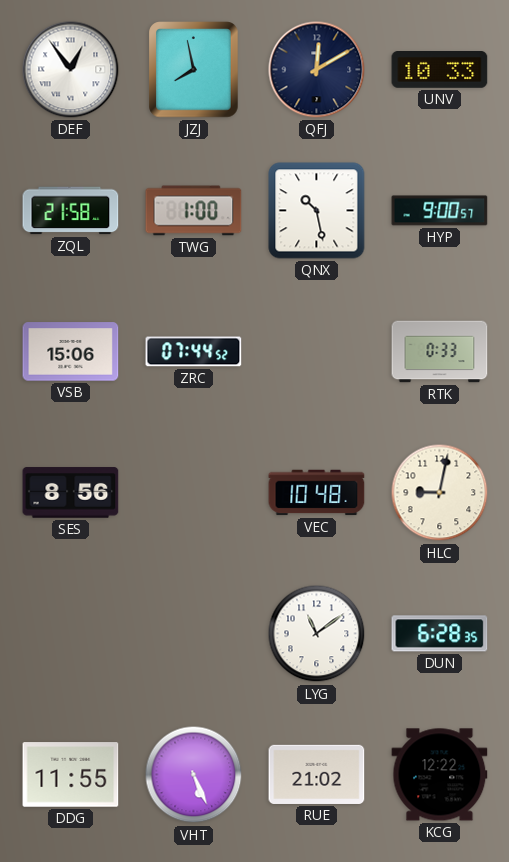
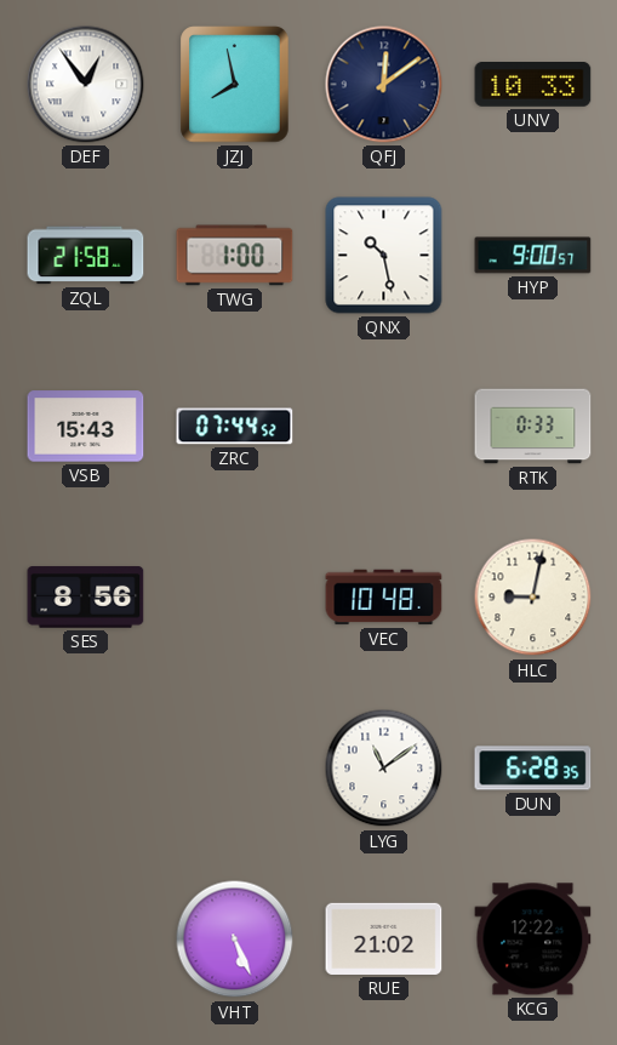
QFJ: 12:10 -> 12:09
VSB: 15:06 -> 15:43
DDG: 11:55 -> none
